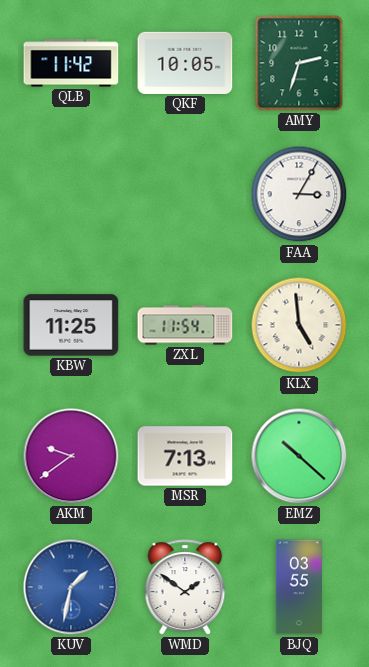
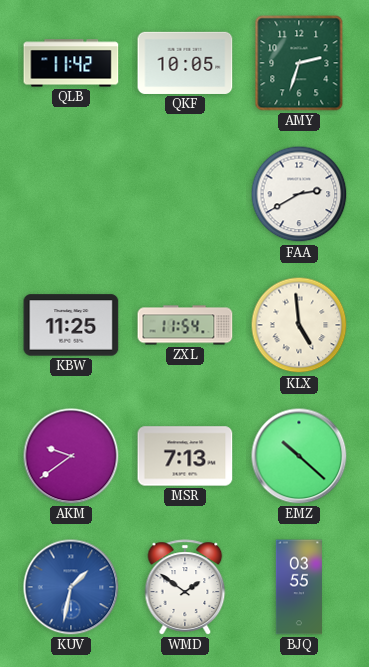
FAA: 3:05 -> 2:40
